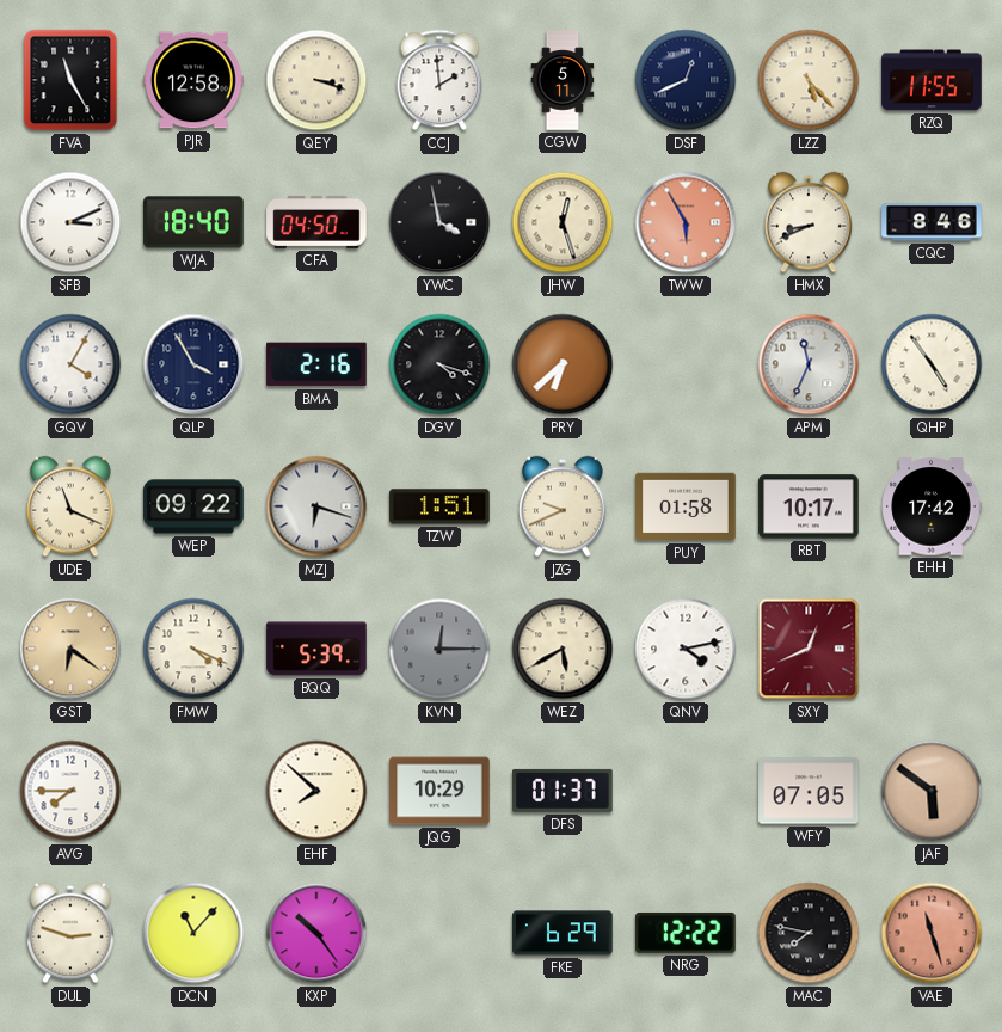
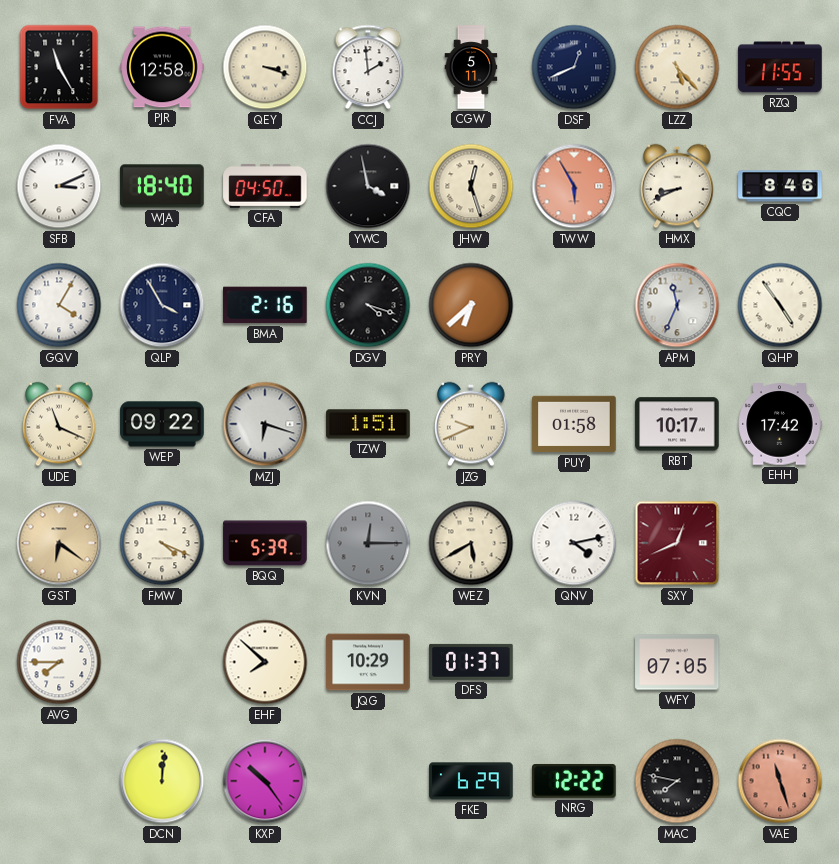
JAF: 5:51 -> none
DUL: 2:48 -> none
DCN: 11:07 -> 12:01
